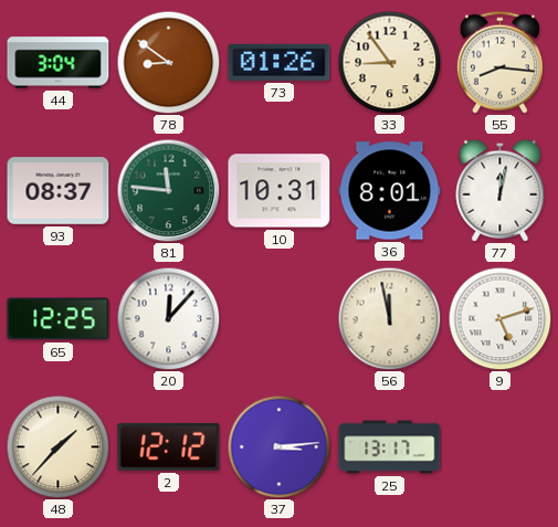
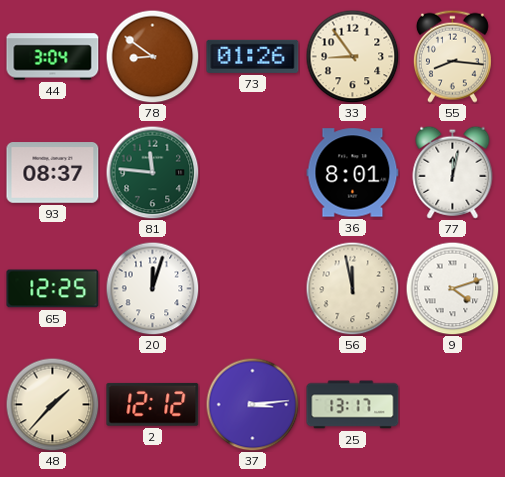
10: 10:31 -> none
20: 12:07 -> 12:03
9: 5:12 -> 4:12
